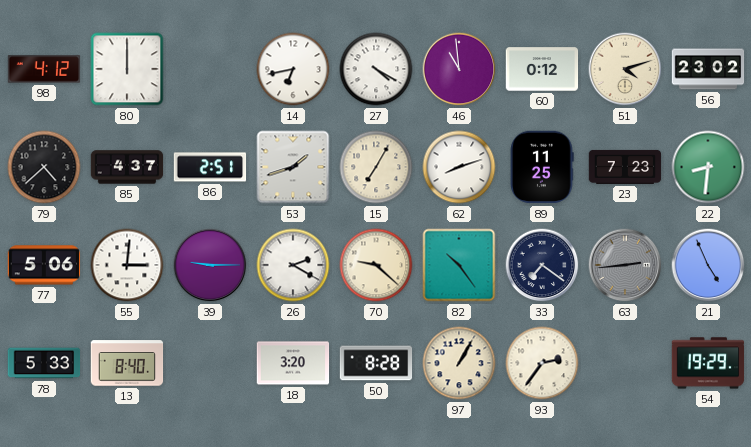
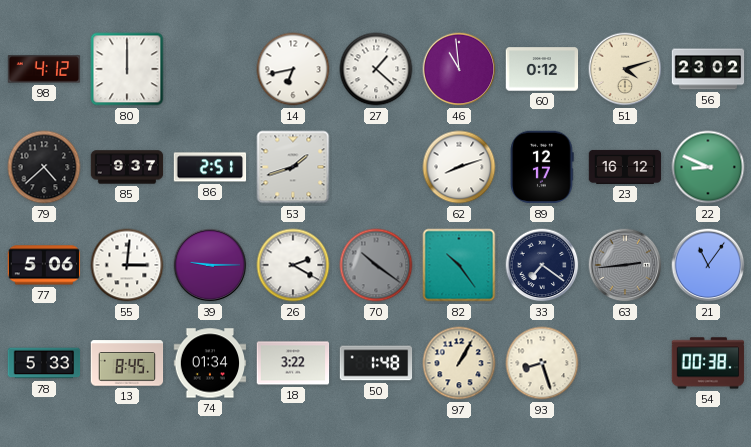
27: 4:20 -> 1:22
85: 4:37 -> 9:37
15: 7:05 -> none
89: 11:25 -> 12:17
23: 7:23 -> 16:12
22: 8:31 -> 8:49
70: 9:22 -> 10:21
70 dial: cream -> grey
21: 4:56 -> 11:06
13: 8:40 -> 8:45
74: none -> 01:34
18: 3:20 -> 3:22
50: 8:28 -> 1:48
93: 2:36 -> 8:27
54: 19:29 -> 00:38
